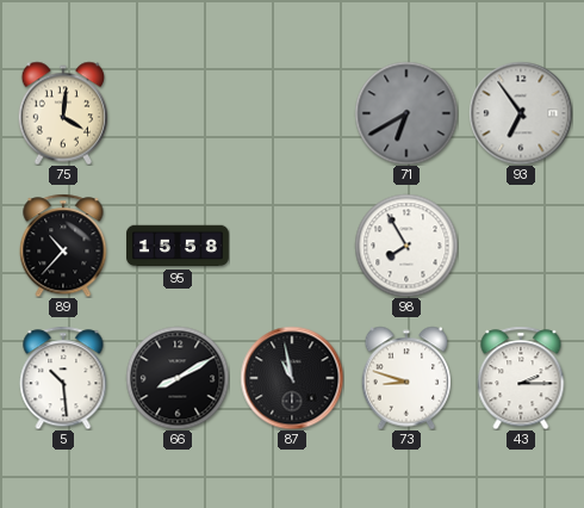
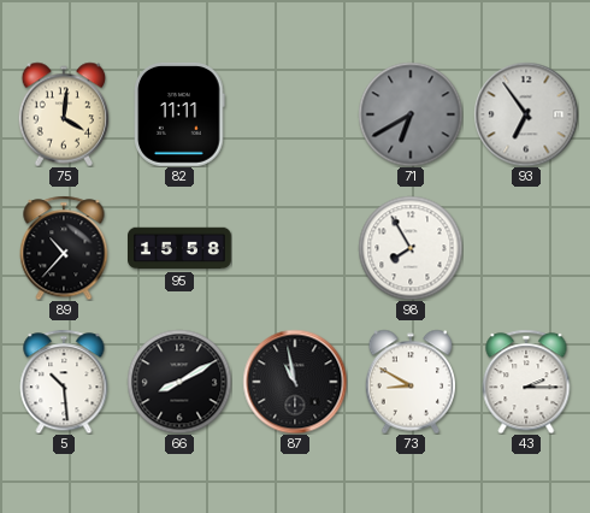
82: none -> 11:11
73: 8:48 -> 8:50
